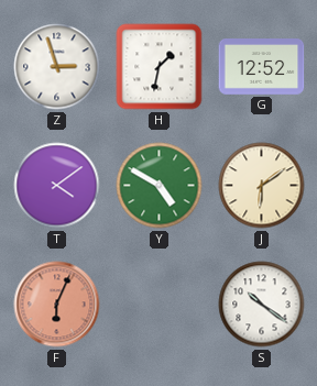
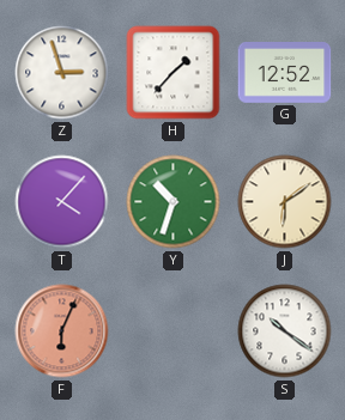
H: 1:32 -> 1:37
T: 4:09 -> 4:07
Y: 4:50 -> 10:33
